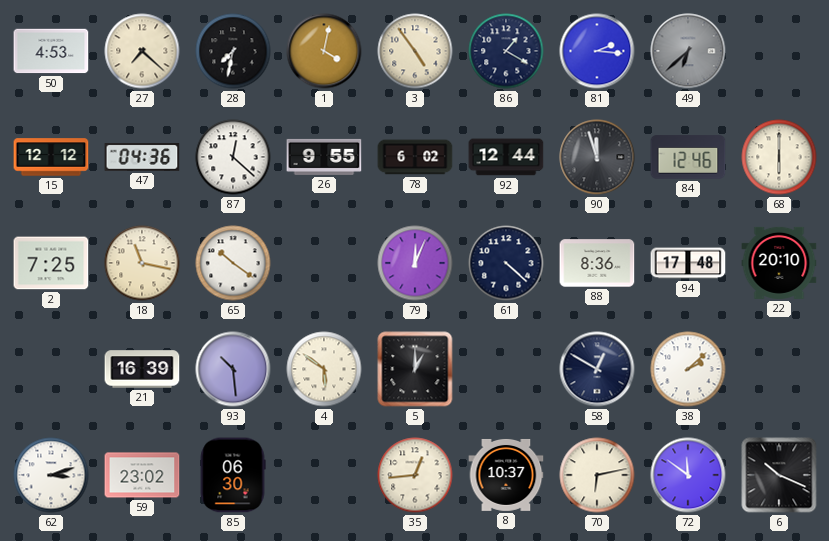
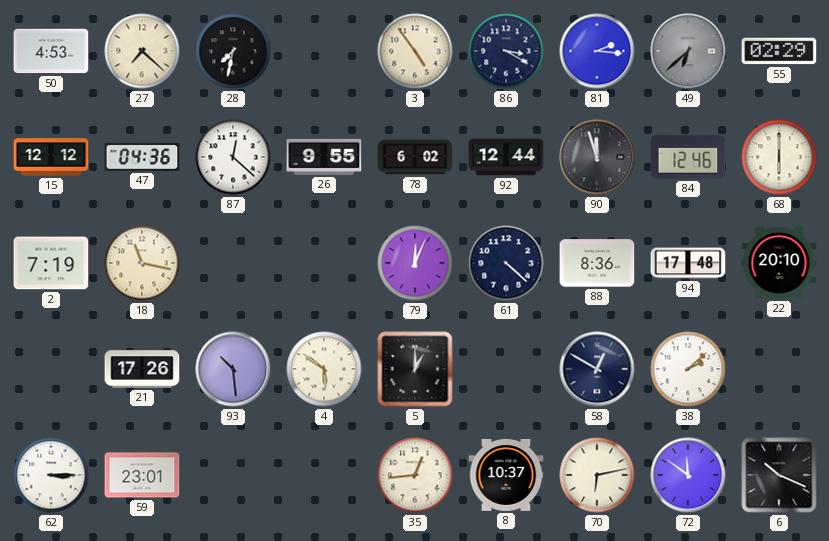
1: 4:02 -> none
86: 1:20 -> 3:20
55: none -> 02:29
2: 7:25 -> 7:19
65: 10:21 -> none
21: 16:39 -> 17:26
62: 3:12 -> 3:15
59: 23:02 -> 23:01
85: 06:30 -> none
